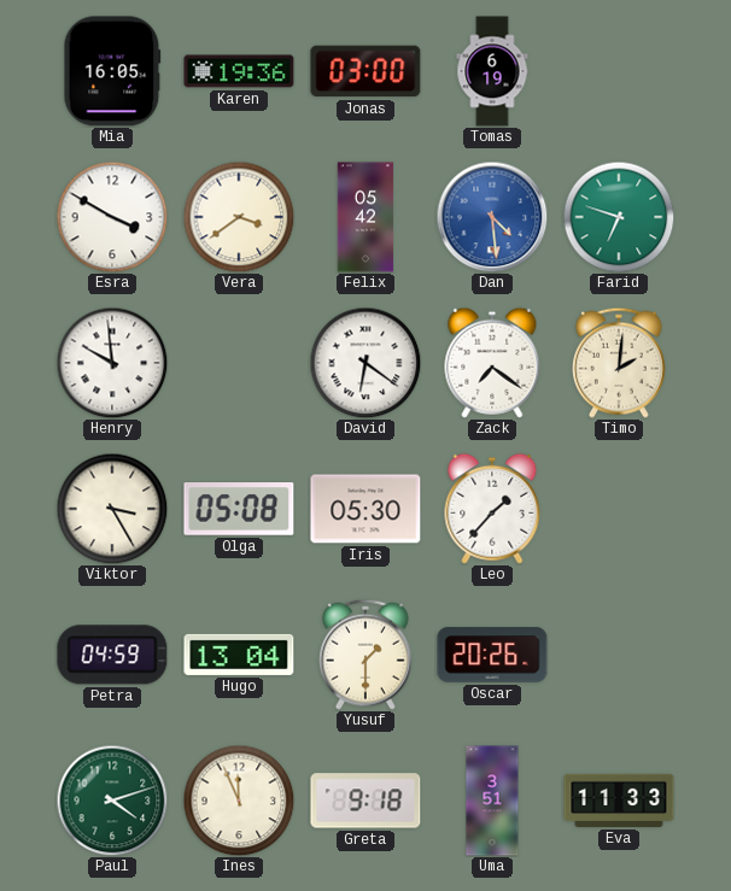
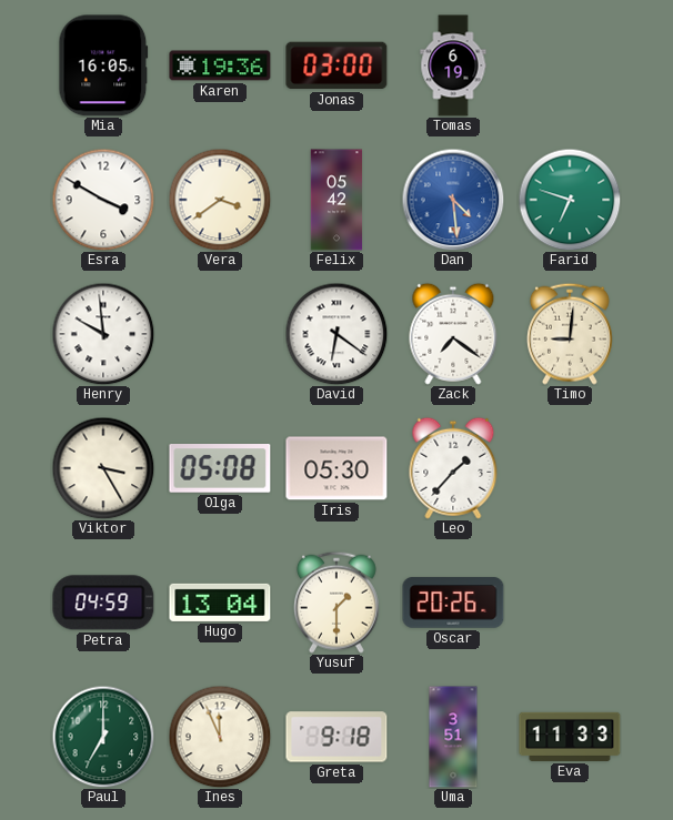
Timo: 2:01 -> 9:01
Paul: 4:12 -> 7:00
